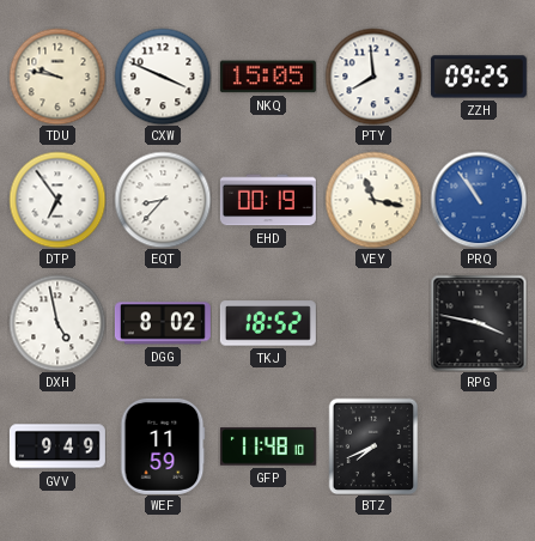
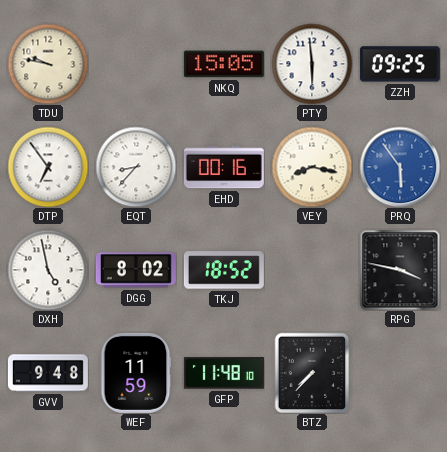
CXW: 3:49 -> none
PTY: 7:59 -> 5:59
EHD: 00:19 -> 00:16
VEY: 11:17 -> 8:17
PRQ: 10:54 -> 5:54
GVV: 9:49 -> 9:48
BTZ: 7:41 -> 7:37
